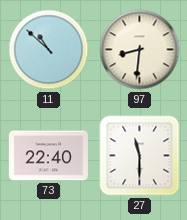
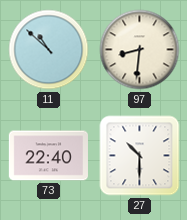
27: 11:30 -> 10:30
